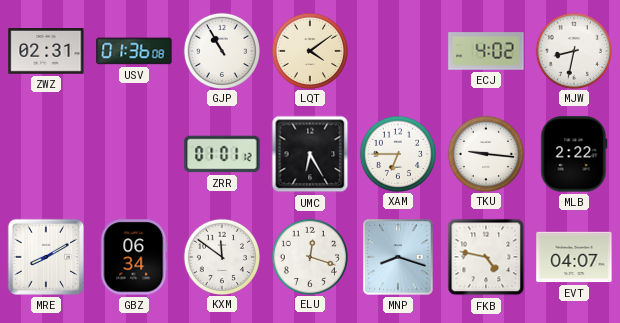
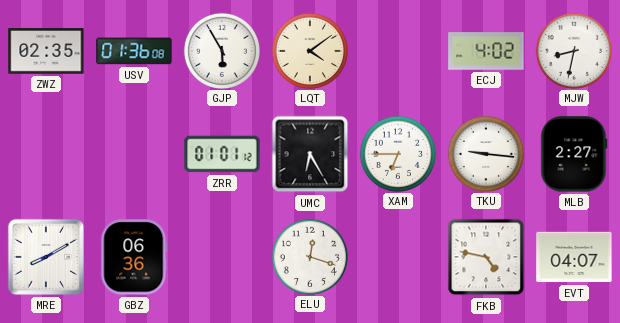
ZWZ: 02:31 -> 02:35
GJP: 10:55 -> 5:55
MLB: 2:22 -> 2:27
GBZ: 06:34 -> 06:36
KXM: 11:51 -> none
MNP: 8:18 -> none
